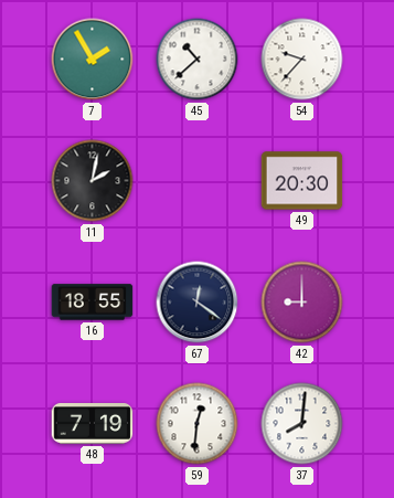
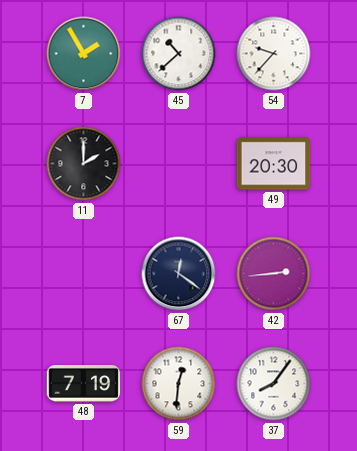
11: 2:02 -> 2:00
16: 18:55 -> none
42: 9:00 -> 2:44
37: 8:01 -> 8:06
